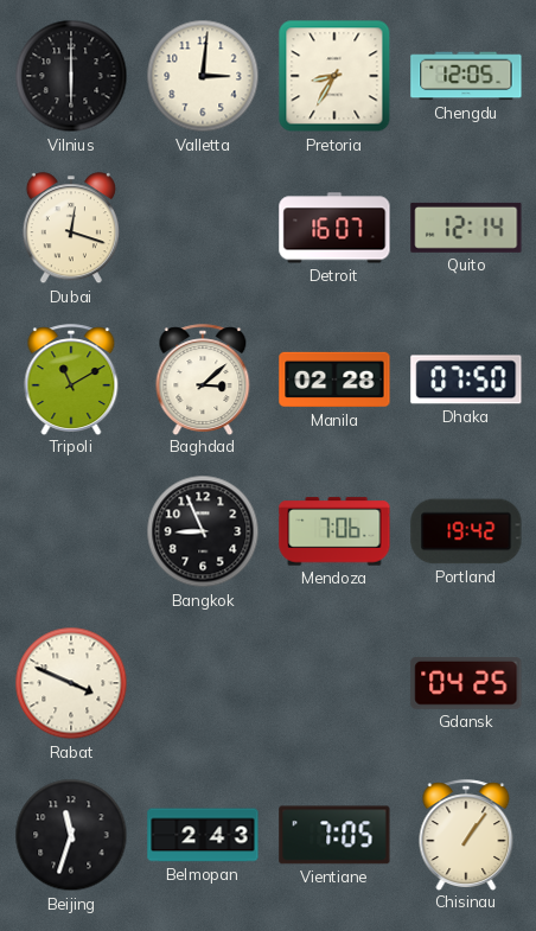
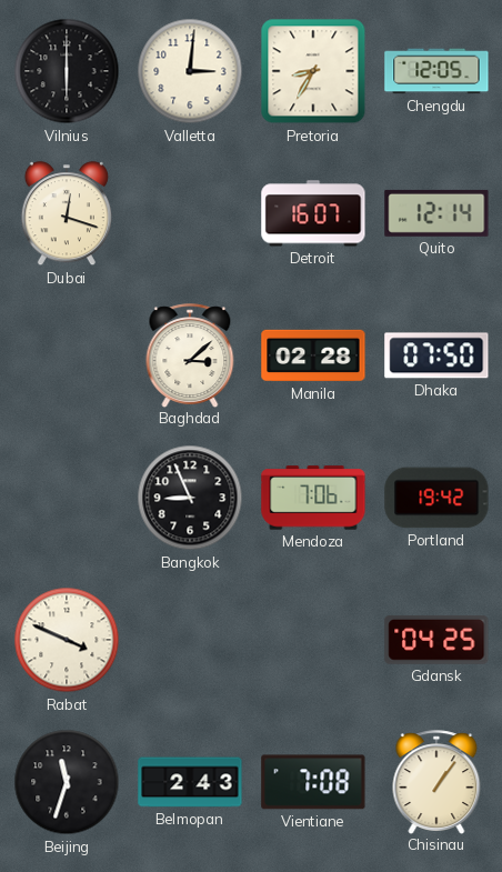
Tripoli: 11:10 -> none
Vientiane: 7:05 -> 7:08
